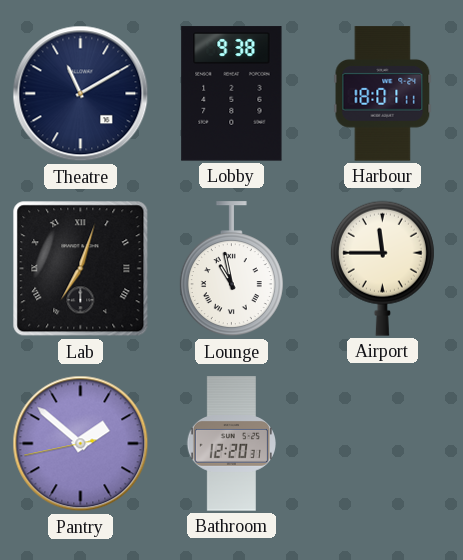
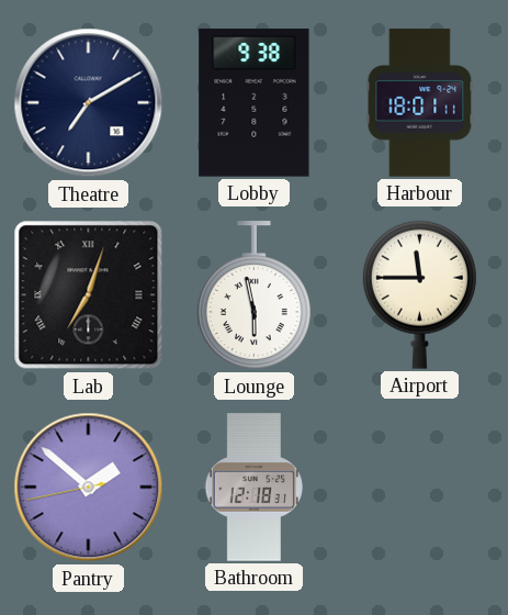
Theatre: 11:10 -> 7:10
Lounge: 10:58 -> 5:58
Bathroom: 12:20 -> 12:18
